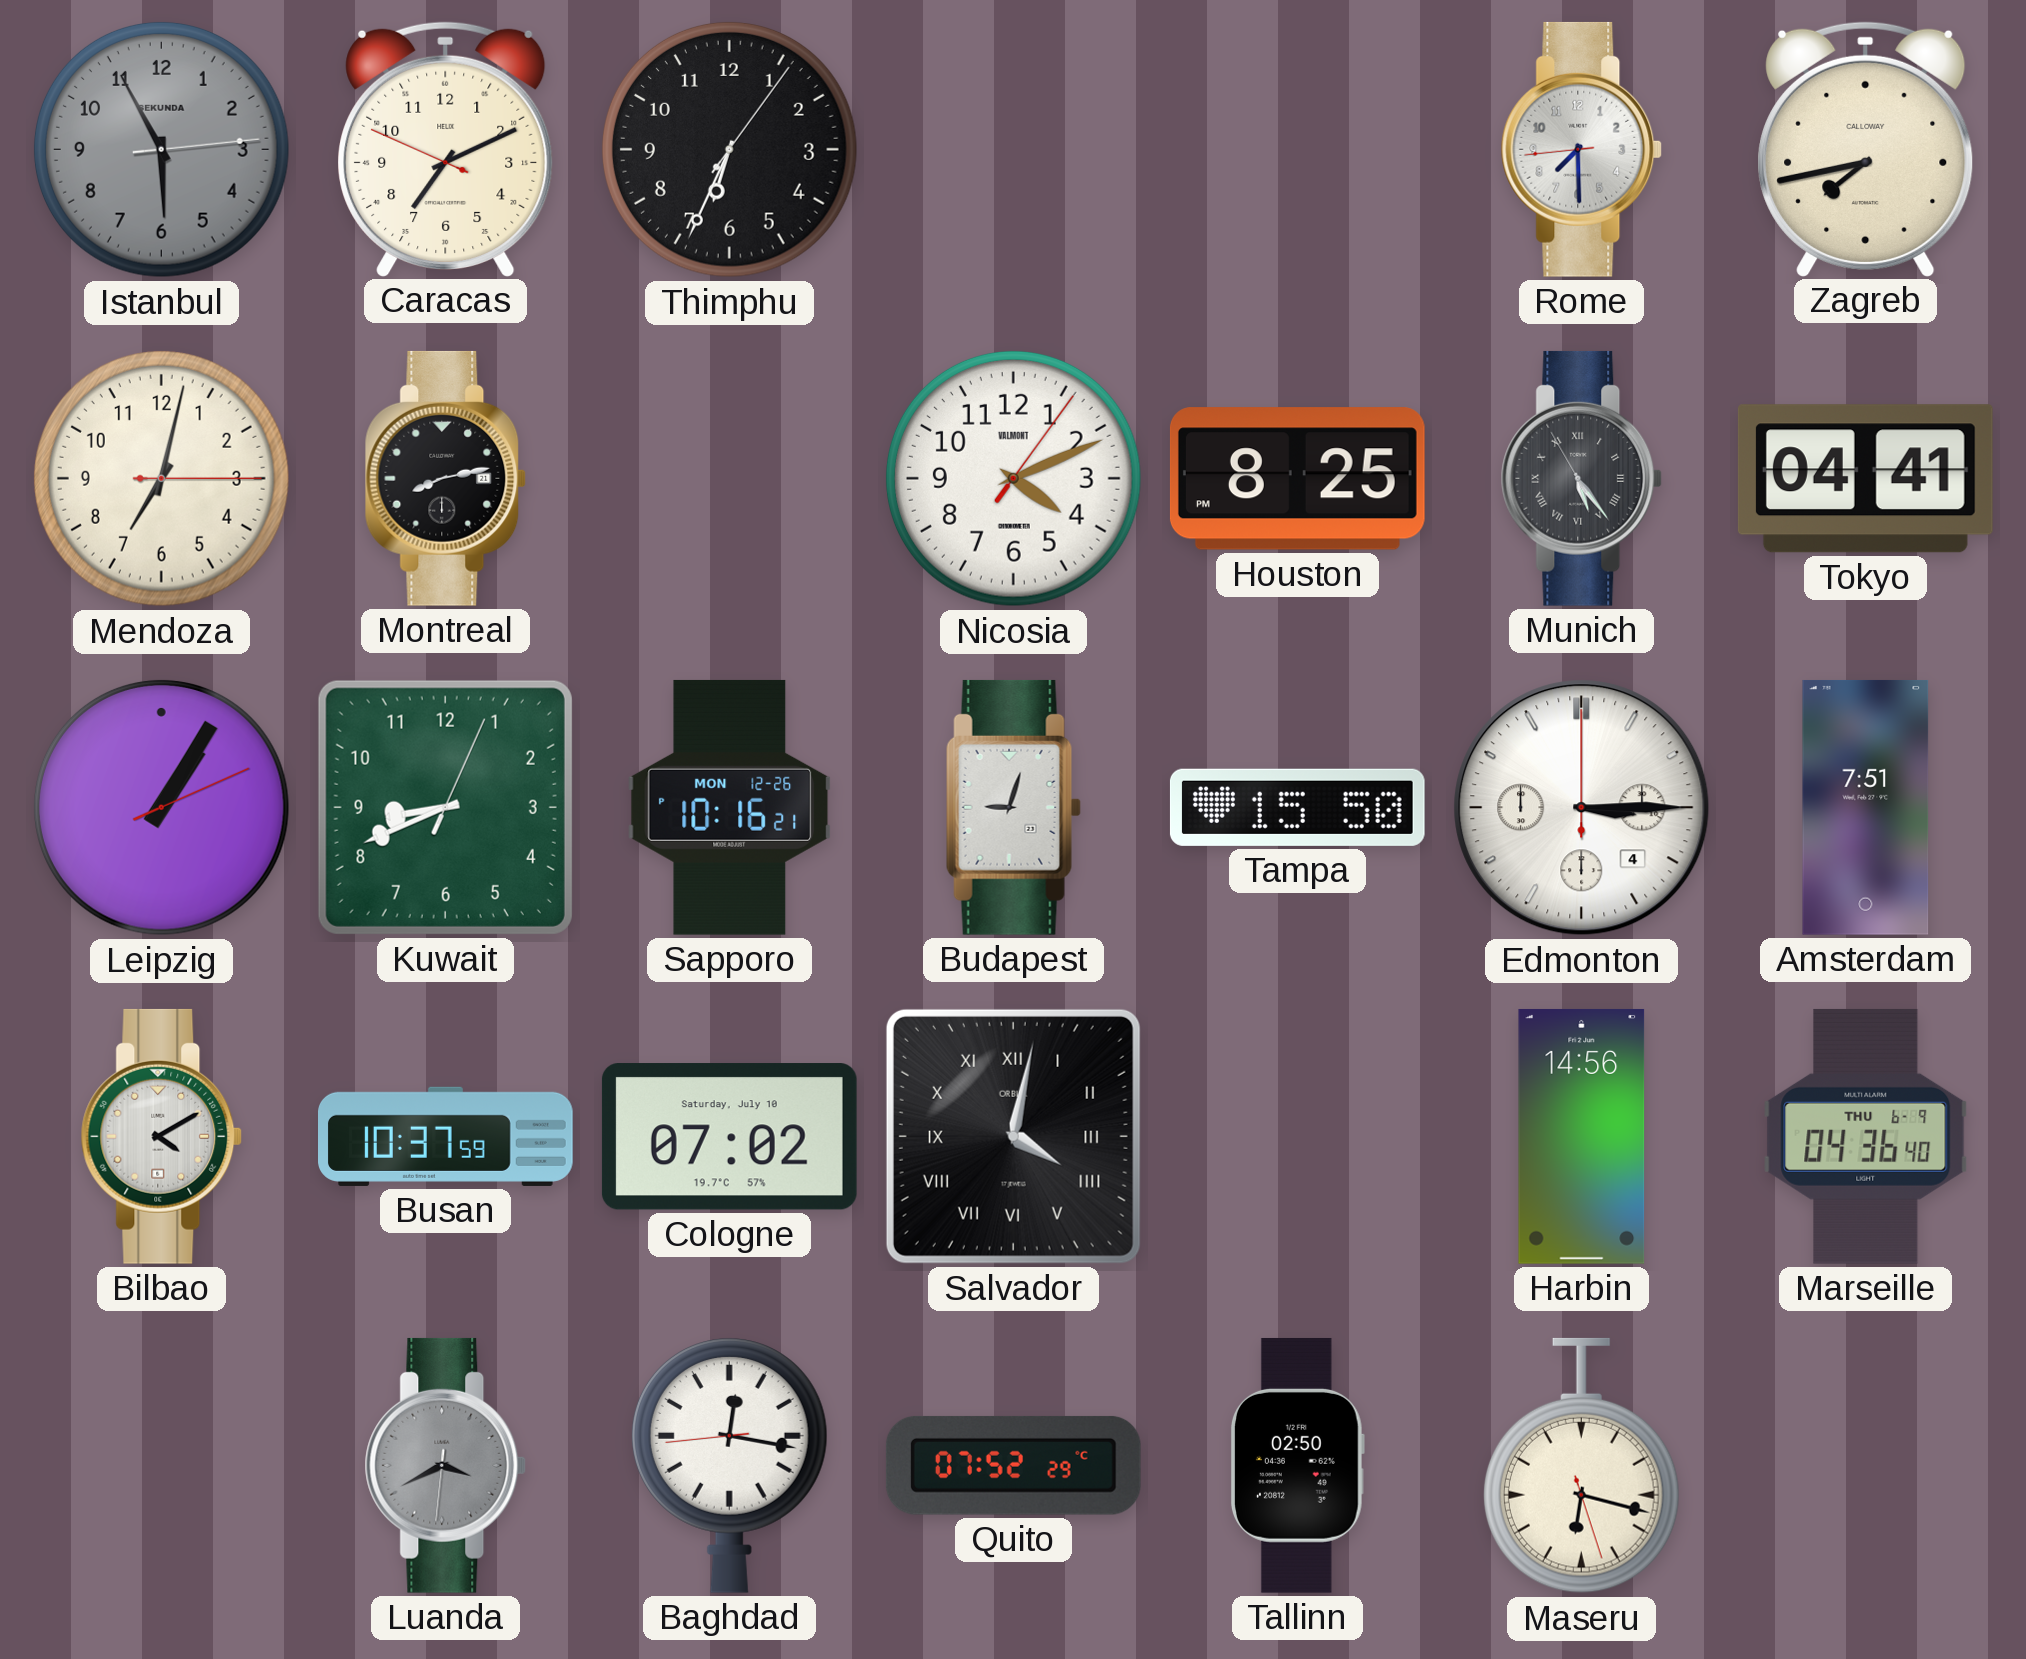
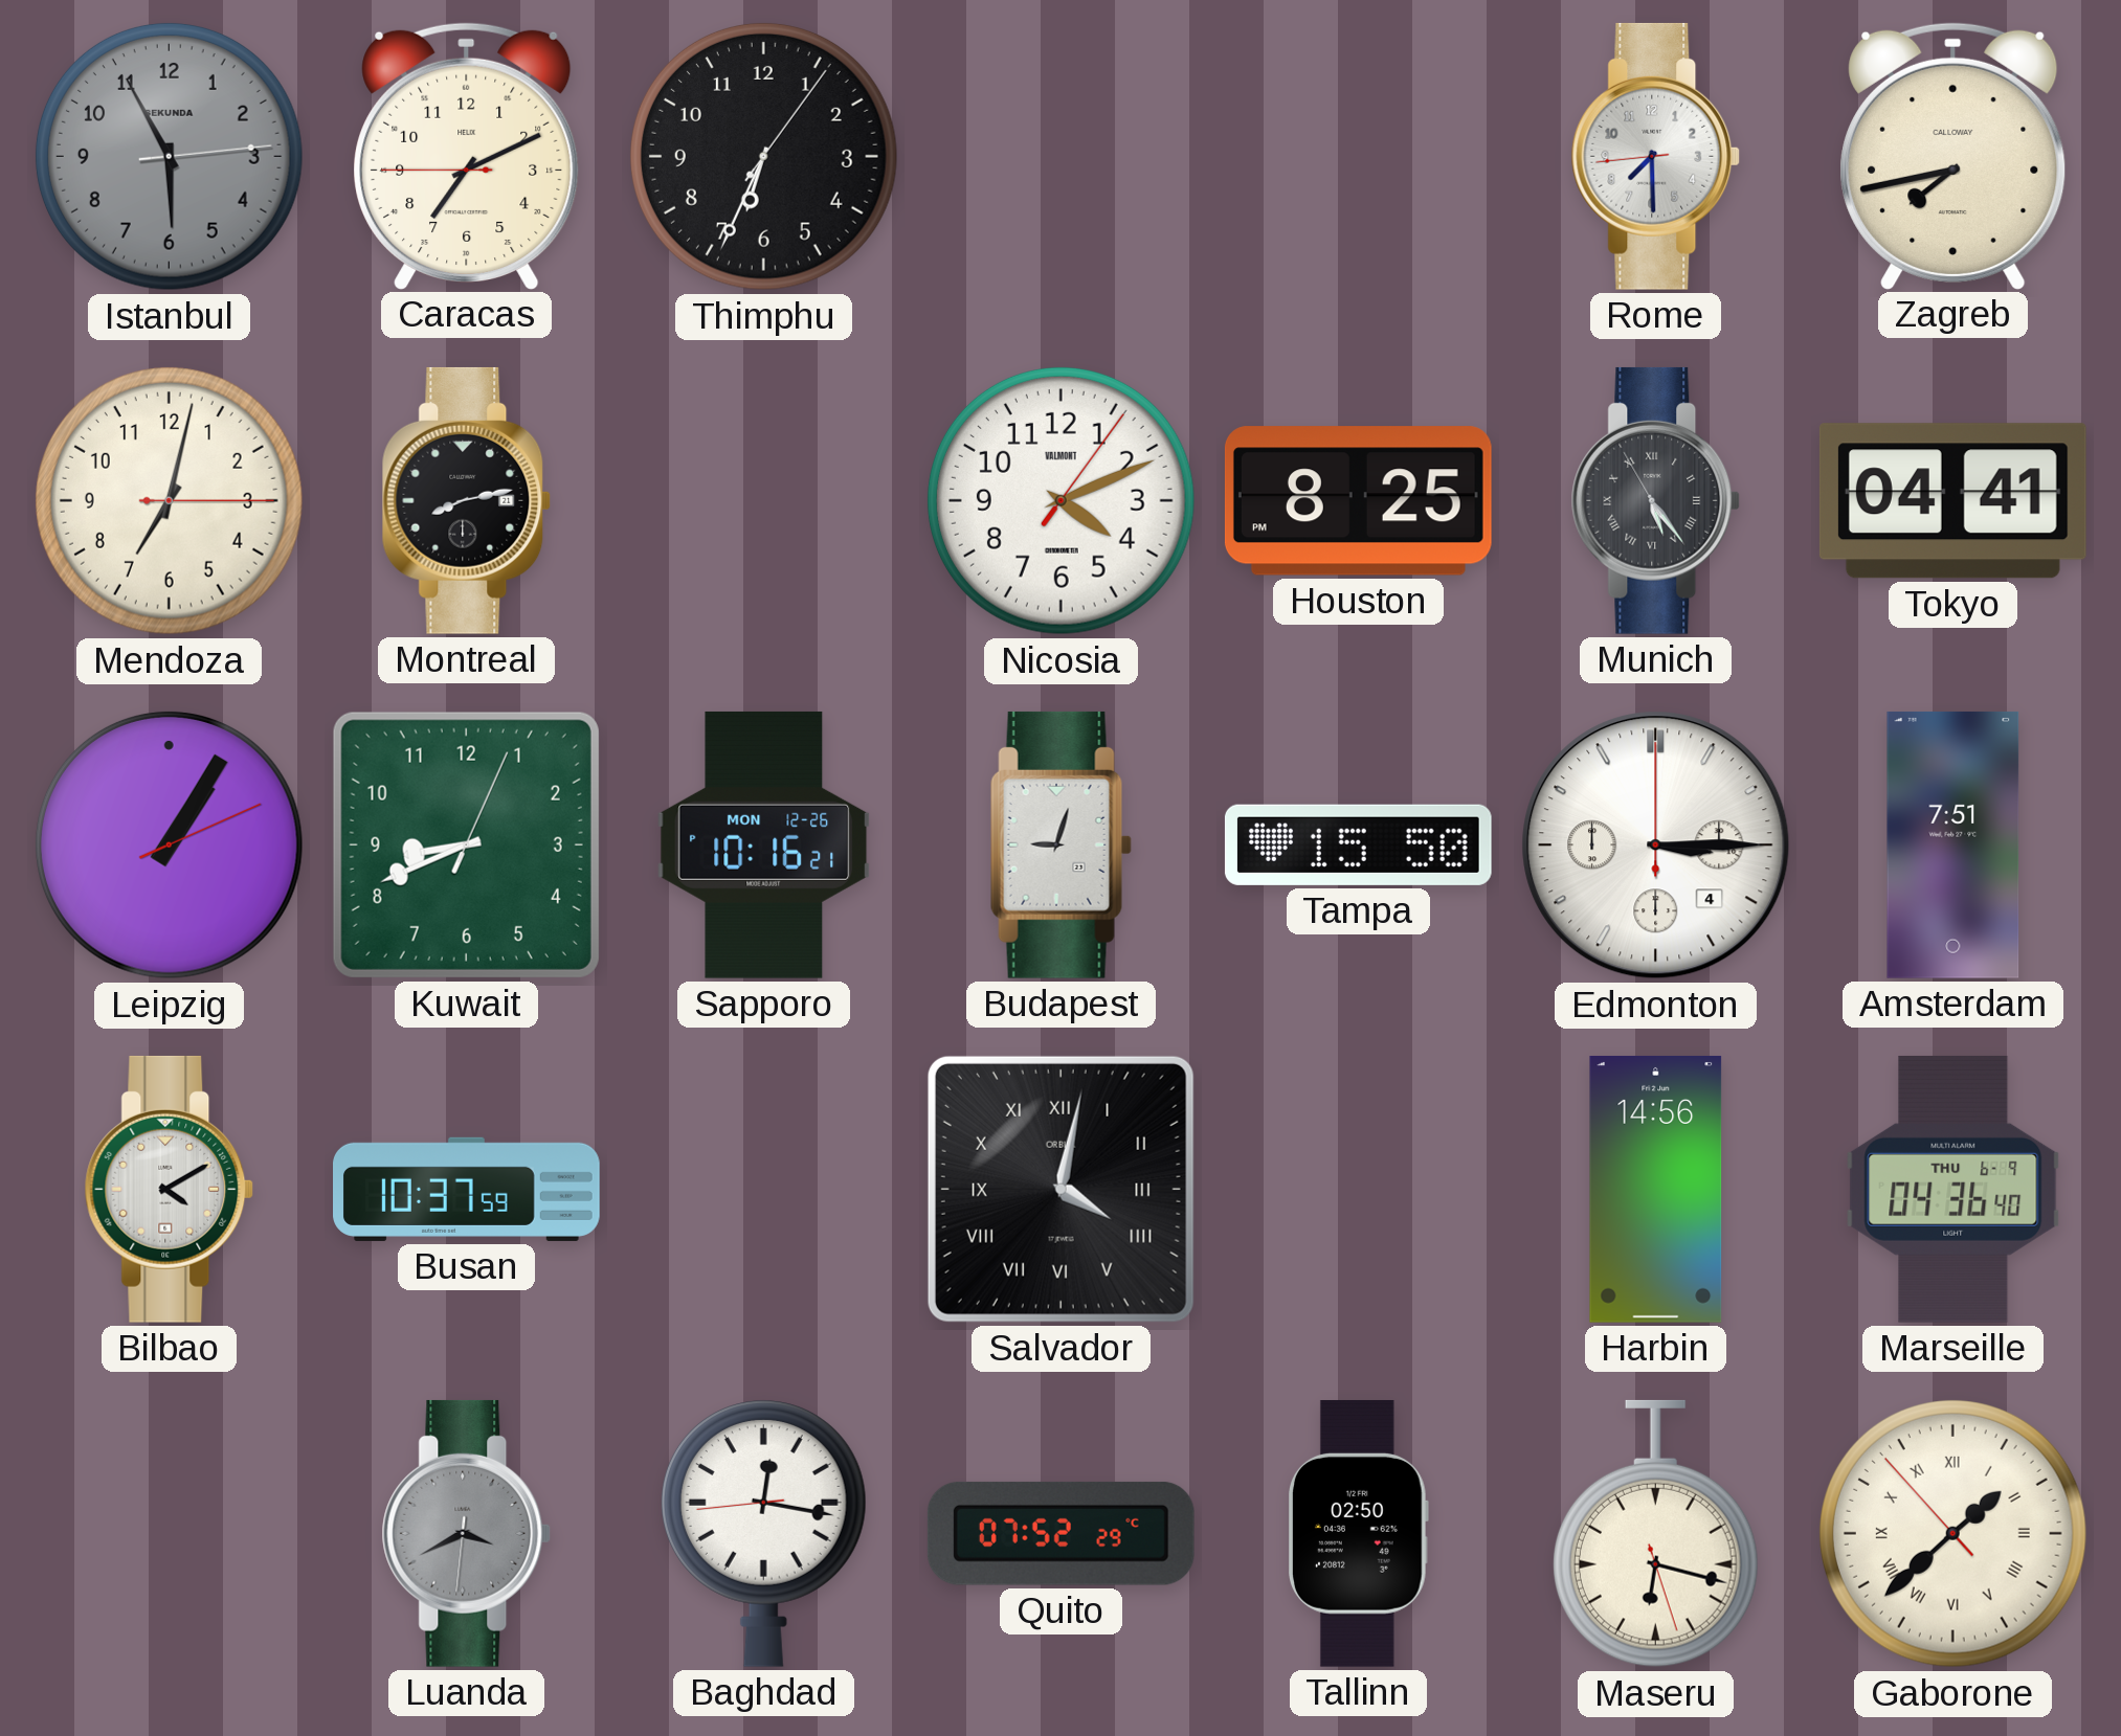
Caracas: 7:10:49 -> 7:10:45
Cologne: 07:02 -> none
Gaborone: none -> 1:37
